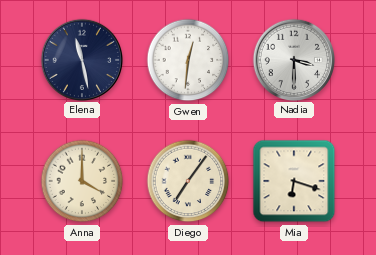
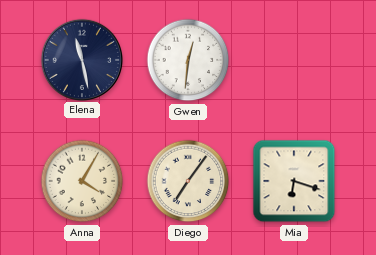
Nadia: 3:30 -> none
Anna: 4:00 -> 4:05
